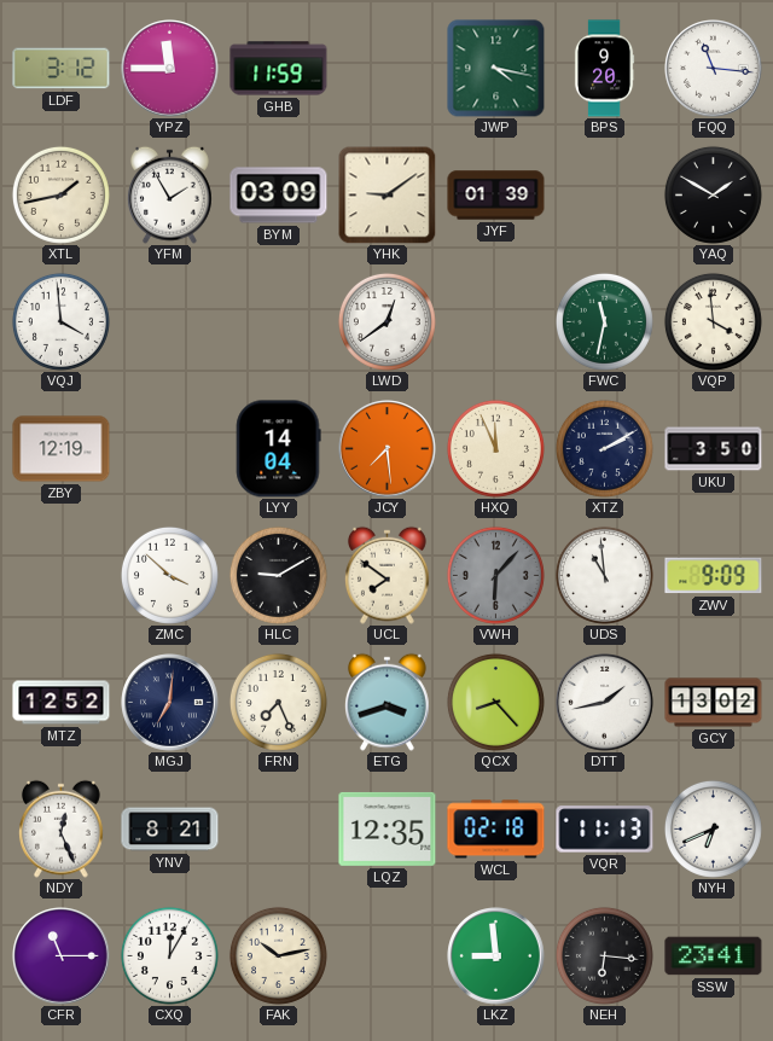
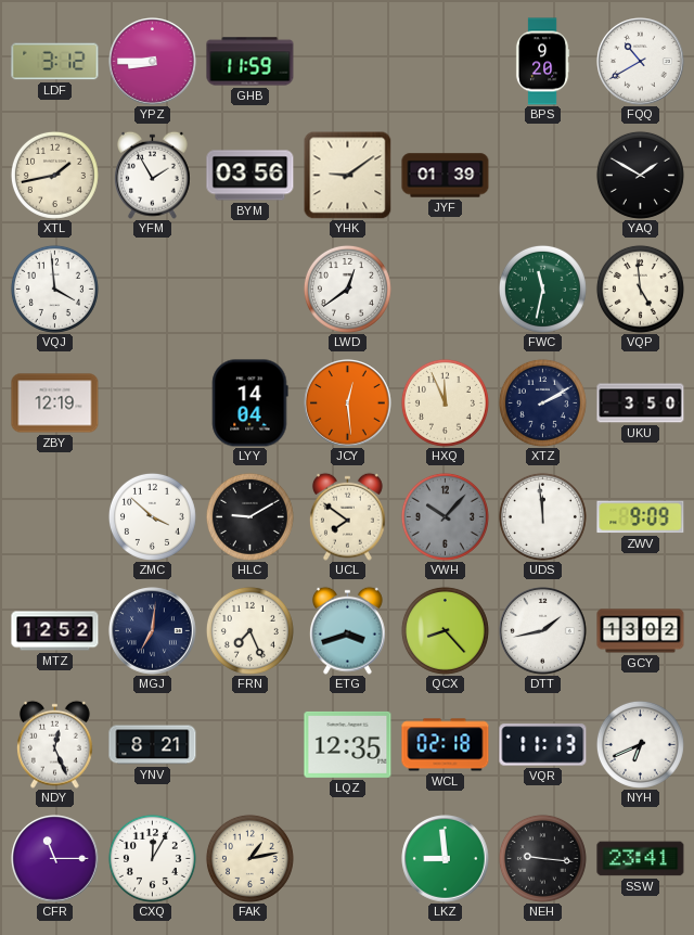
YPZ: 11:45 -> 8:45
JWP: 4:17 -> none
FQQ: 11:16 -> 10:40
BYM: 03:09 -> 03:56
VQP: 3:59 -> 4:59
JCY: 7:29 -> 12:29
VWH: 6:07 -> 10:07
UDS: 10:59 -> 11:59
FAK: 10:13 -> 1:13
NEH: 6:16 -> 9:16
